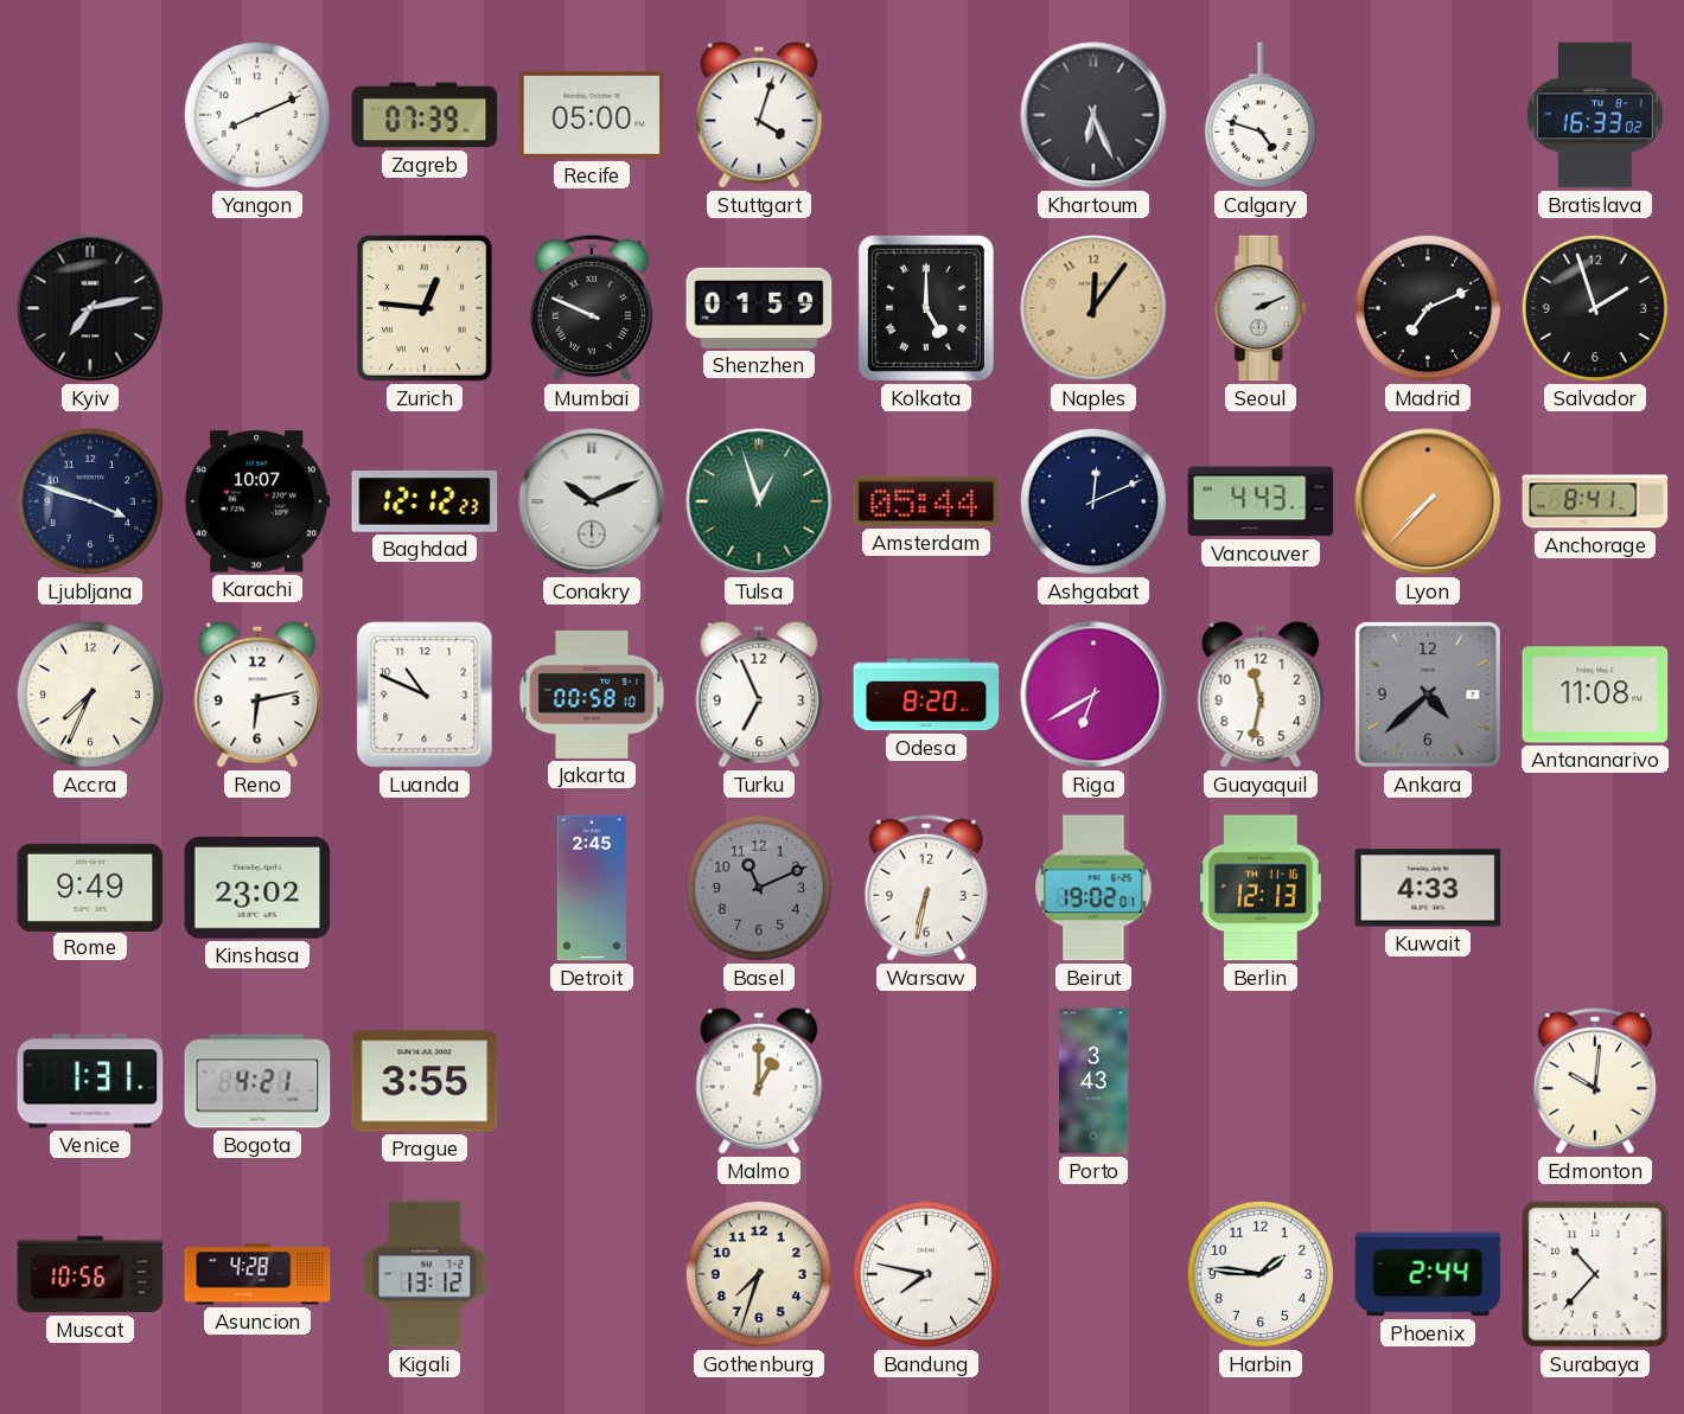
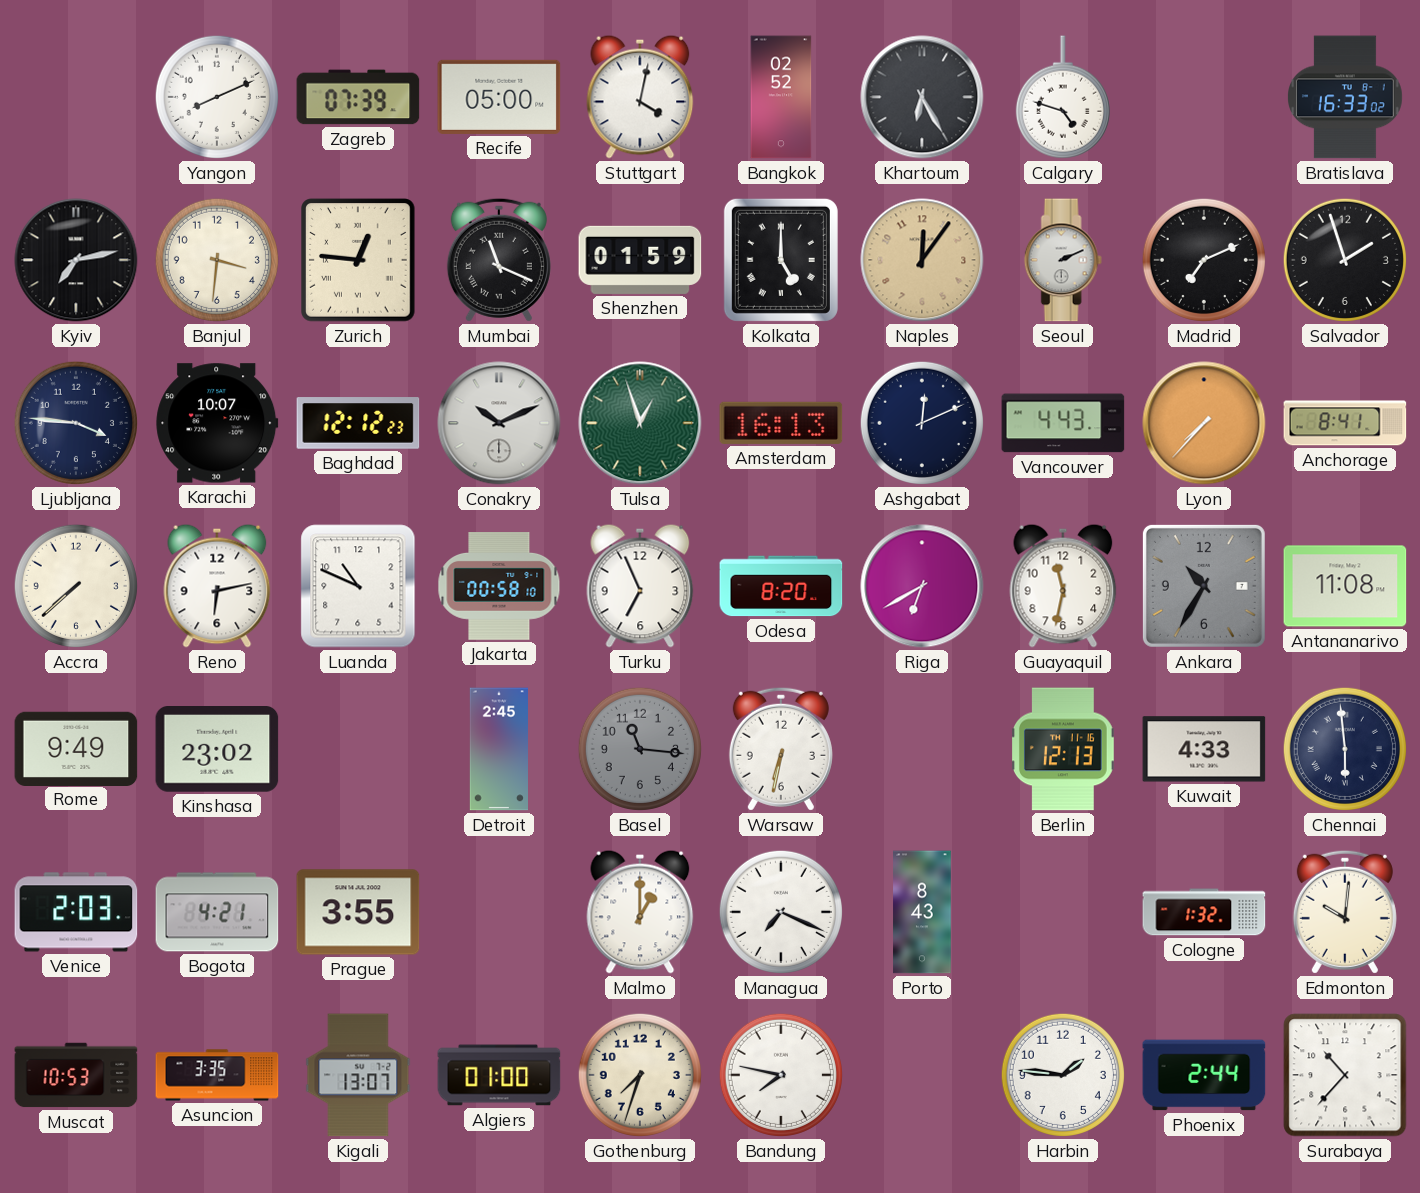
Stuttgart: 4:03 -> 4:02
Bangkok: none -> 02:52
Khartoum: 6:26 -> 6:25
Banjul: none -> 3:31
Mumbai: 9:49 -> 11:19
Ljubljana: 3:48 -> 3:46
Amsterdam: 05:44 -> 16:13
Accra: 7:34 -> 7:38
Ankara: 4:38 -> 10:35
Basel: 11:11 -> 11:16
Beirut: 19:02 -> none
Chennai: none -> 5:59
Venice: 1:31 -> 2:03
Managua: none -> 7:19
Porto: 3:43 -> 8:43
Cologne: none -> 1:32
Muscat: 10:56 -> 10:53
Asuncion: 4:28 -> 3:35
Kigali: 13:12 -> 13:07
Algiers: none -> 01:00
